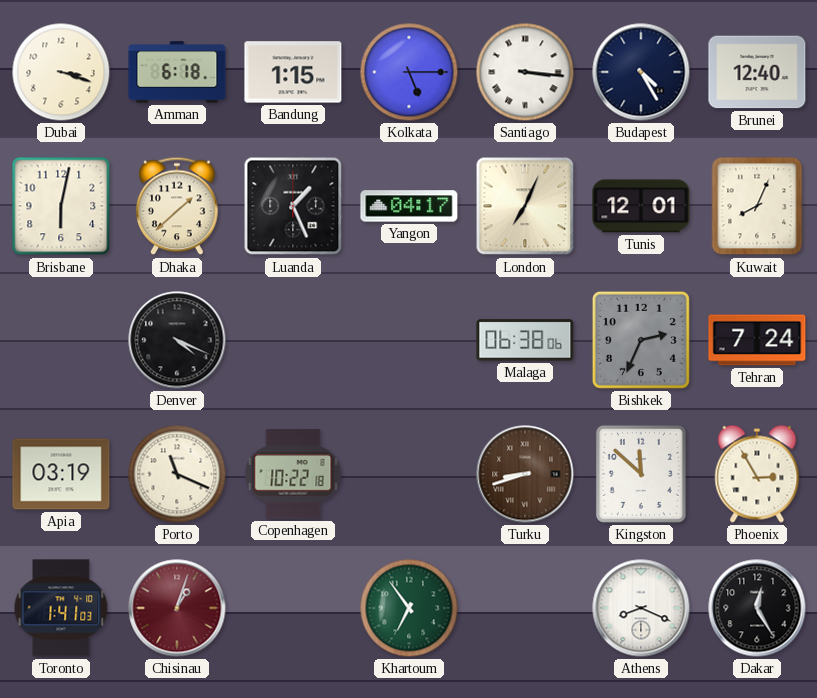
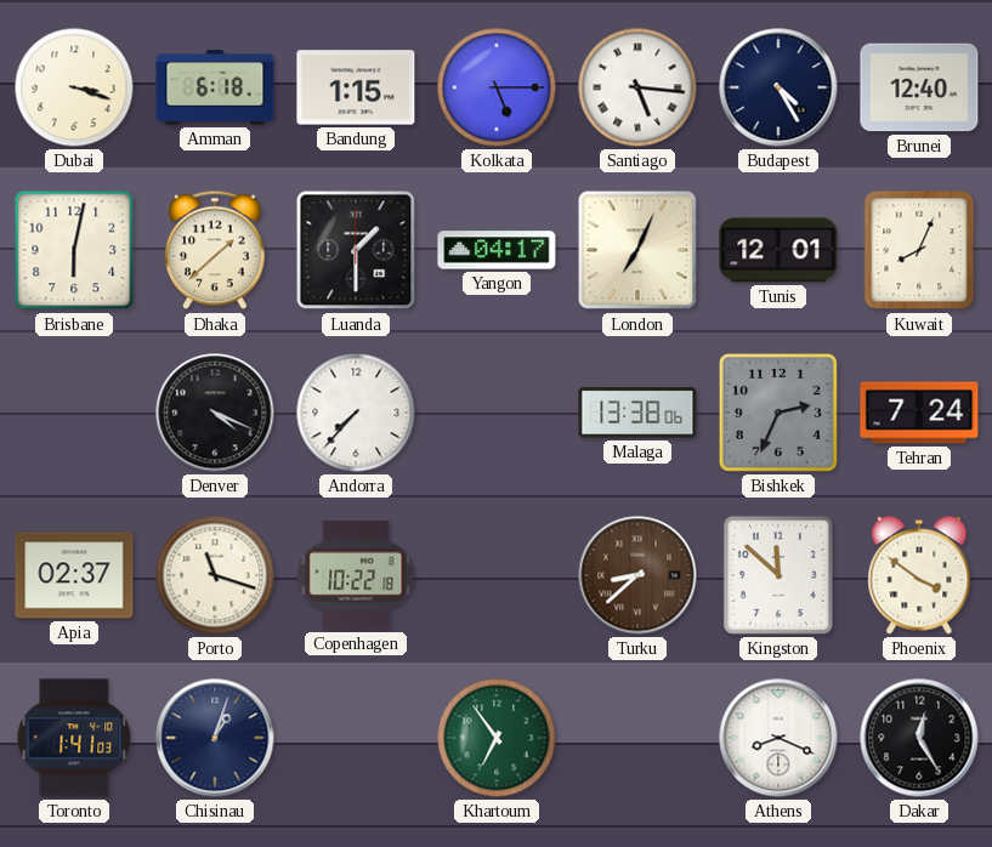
Santiago: 3:16 -> 5:16
Luanda: 1:26 -> 1:30
Andorra: none -> 7:37
Malaga: 06:38 -> 13:38
Apia: 03:19 -> 02:37
Porto: 11:19 -> 11:18
Turku: 8:42 -> 8:38
Phoenix: 2:55 -> 3:51
Chisinau dial: burgundy -> navy
